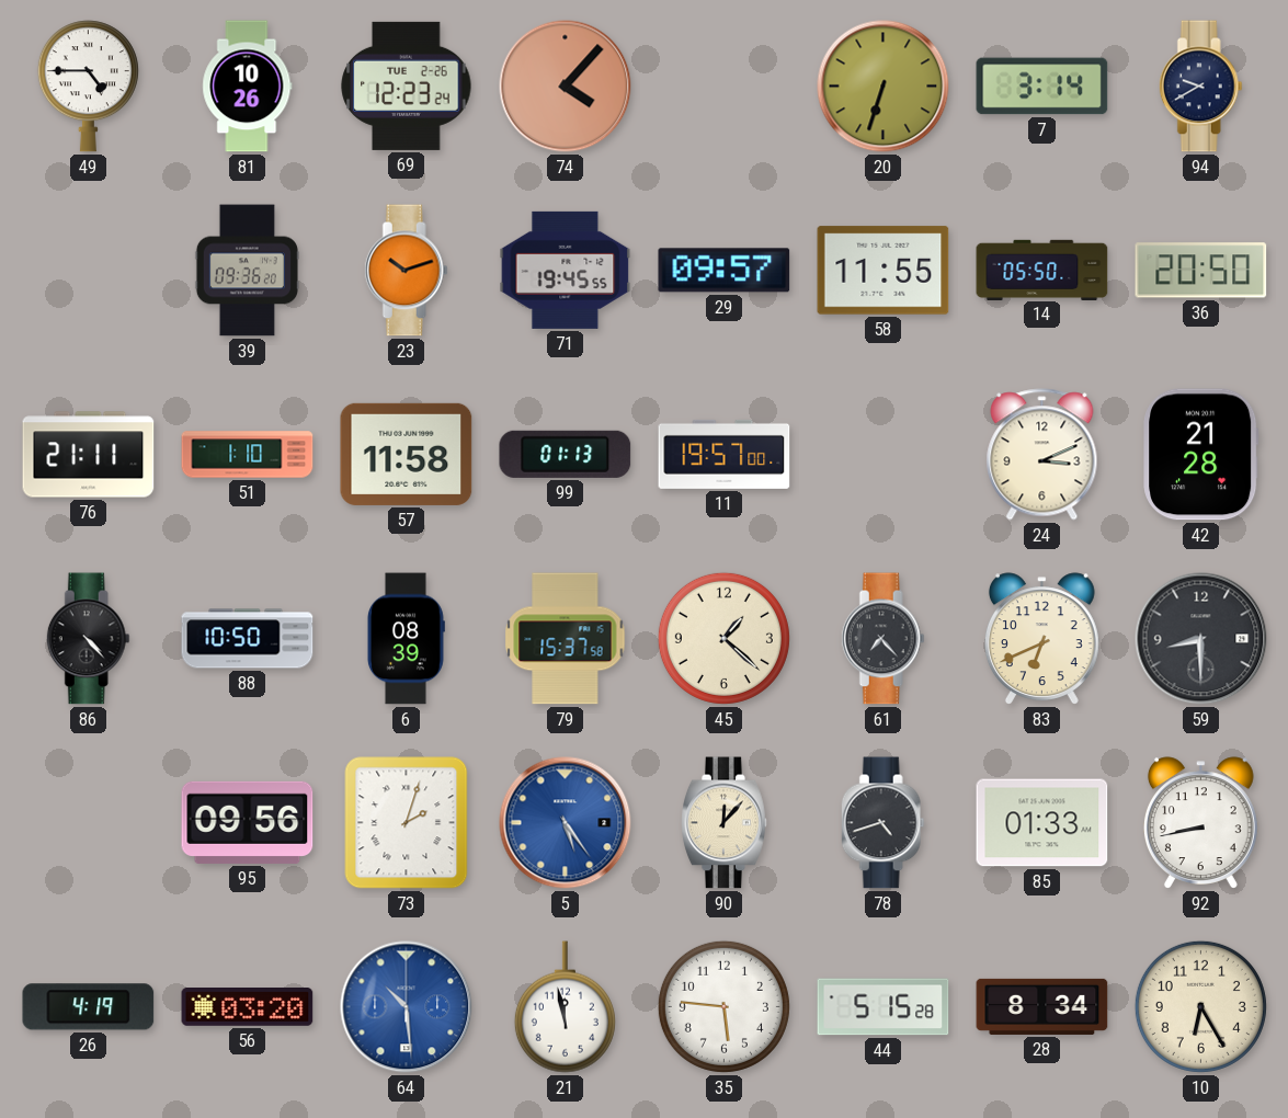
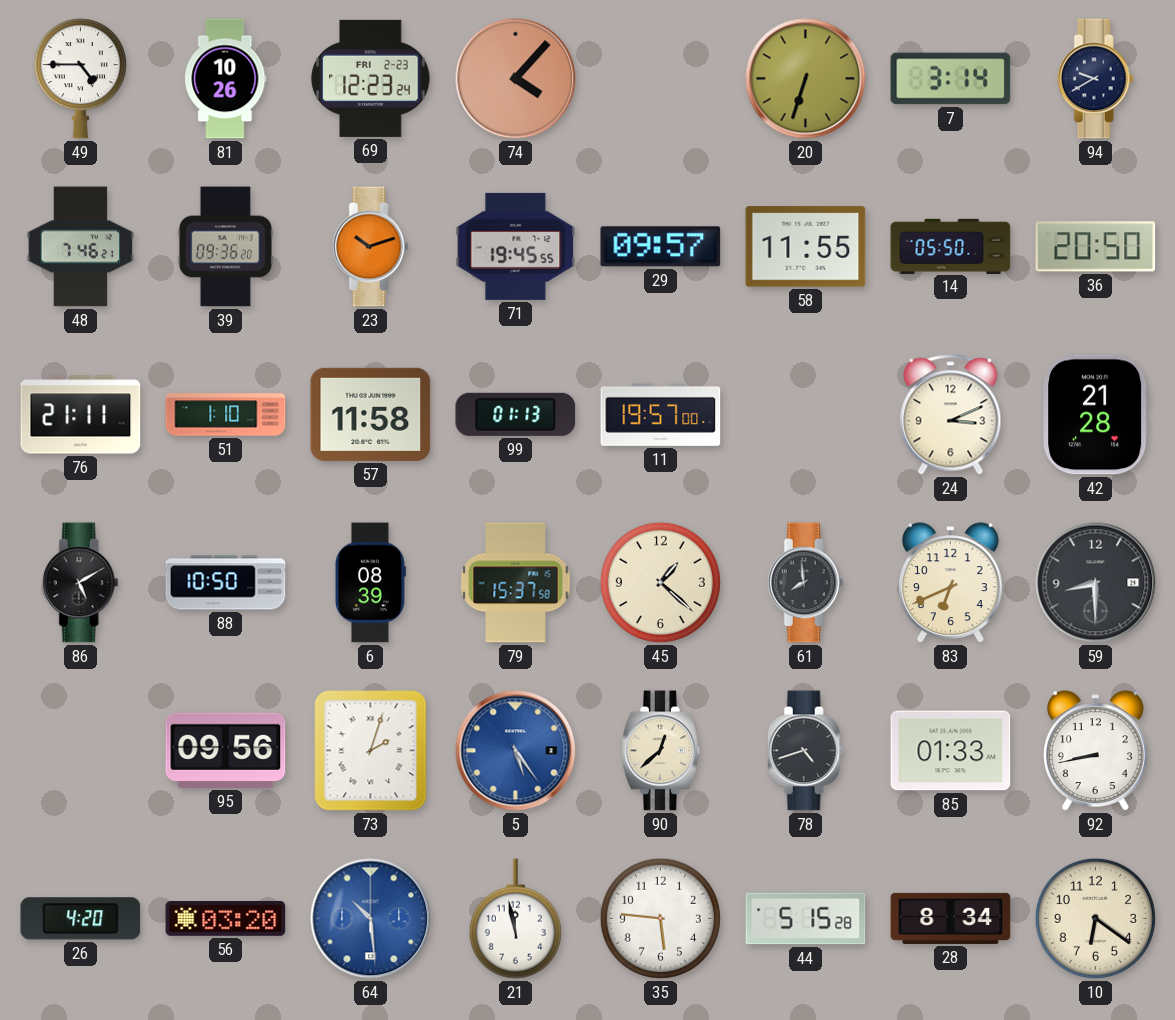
69 date: TUE 2-26 -> FRI 2-23
48: none -> 7:46
86: 4:23 -> 5:10
61: 7:23 -> 7:59
90: 12:07 -> 12:38
26: 4:19 -> 4:20
10: 6:25 -> 6:21
